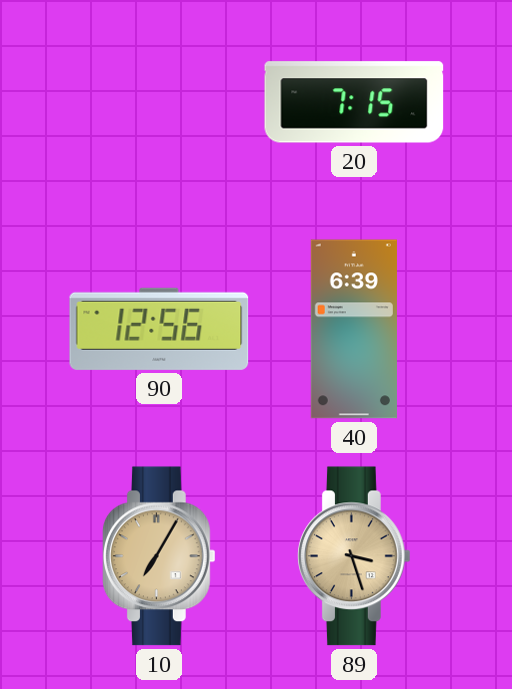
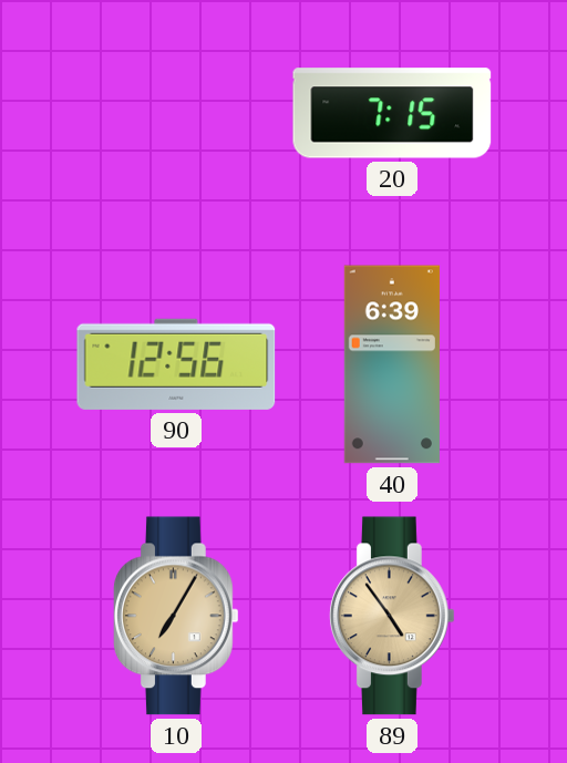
89: 3:27 -> 4:54
